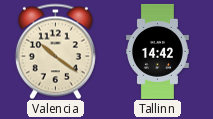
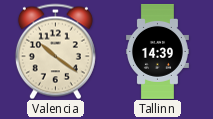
Tallinn: 14:42 -> 14:39
